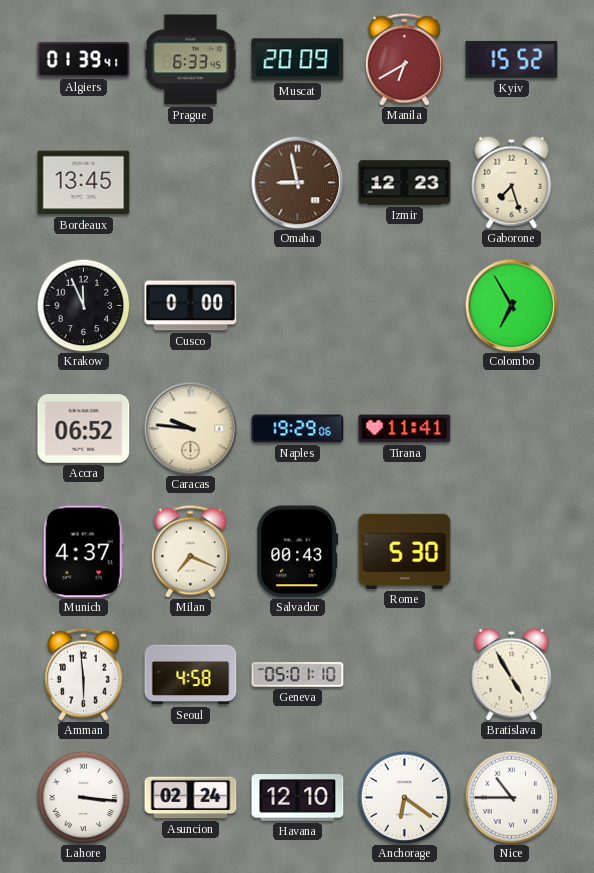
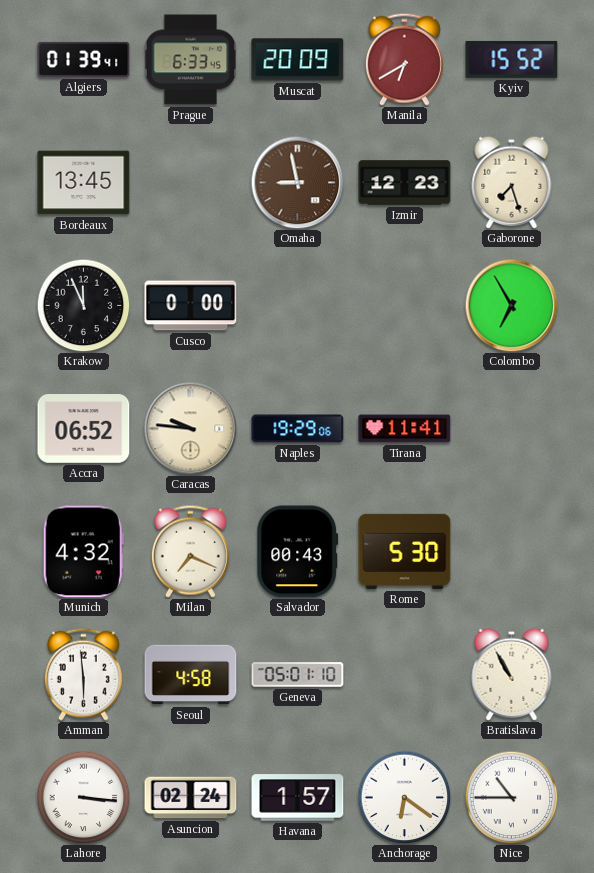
Munich: 4:37 -> 4:32
Bratislava: 4:55 -> 10:55
Havana: 12:10 -> 1:57
